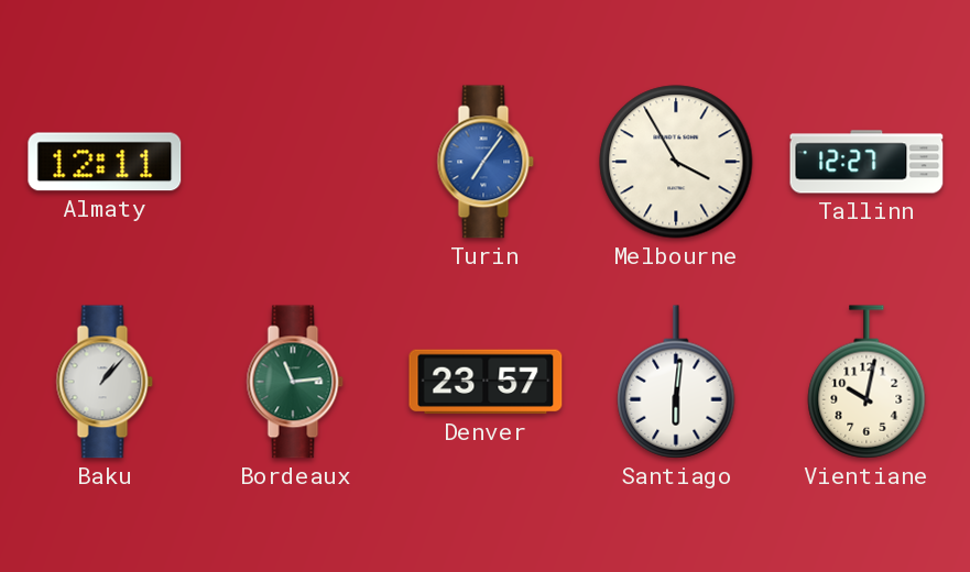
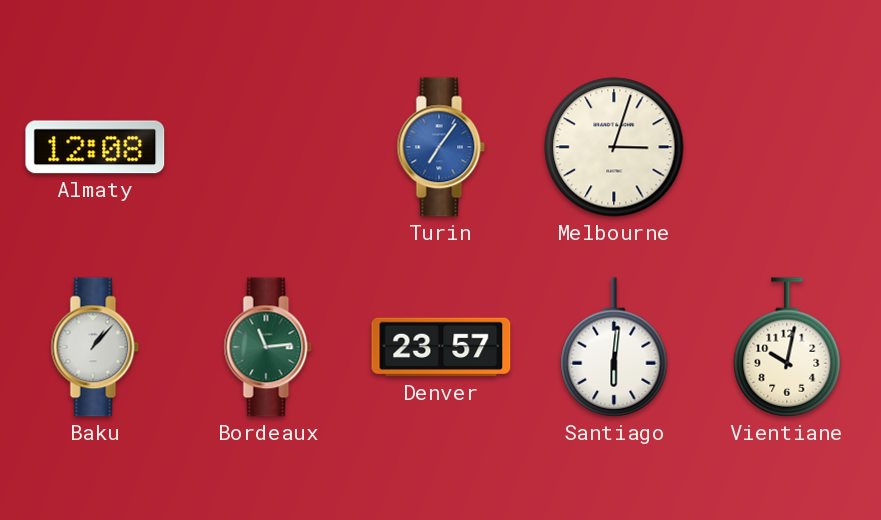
Almaty: 12:11 -> 12:08
Melbourne: 3:55 -> 3:03
Tallinn: 12:27 -> none
